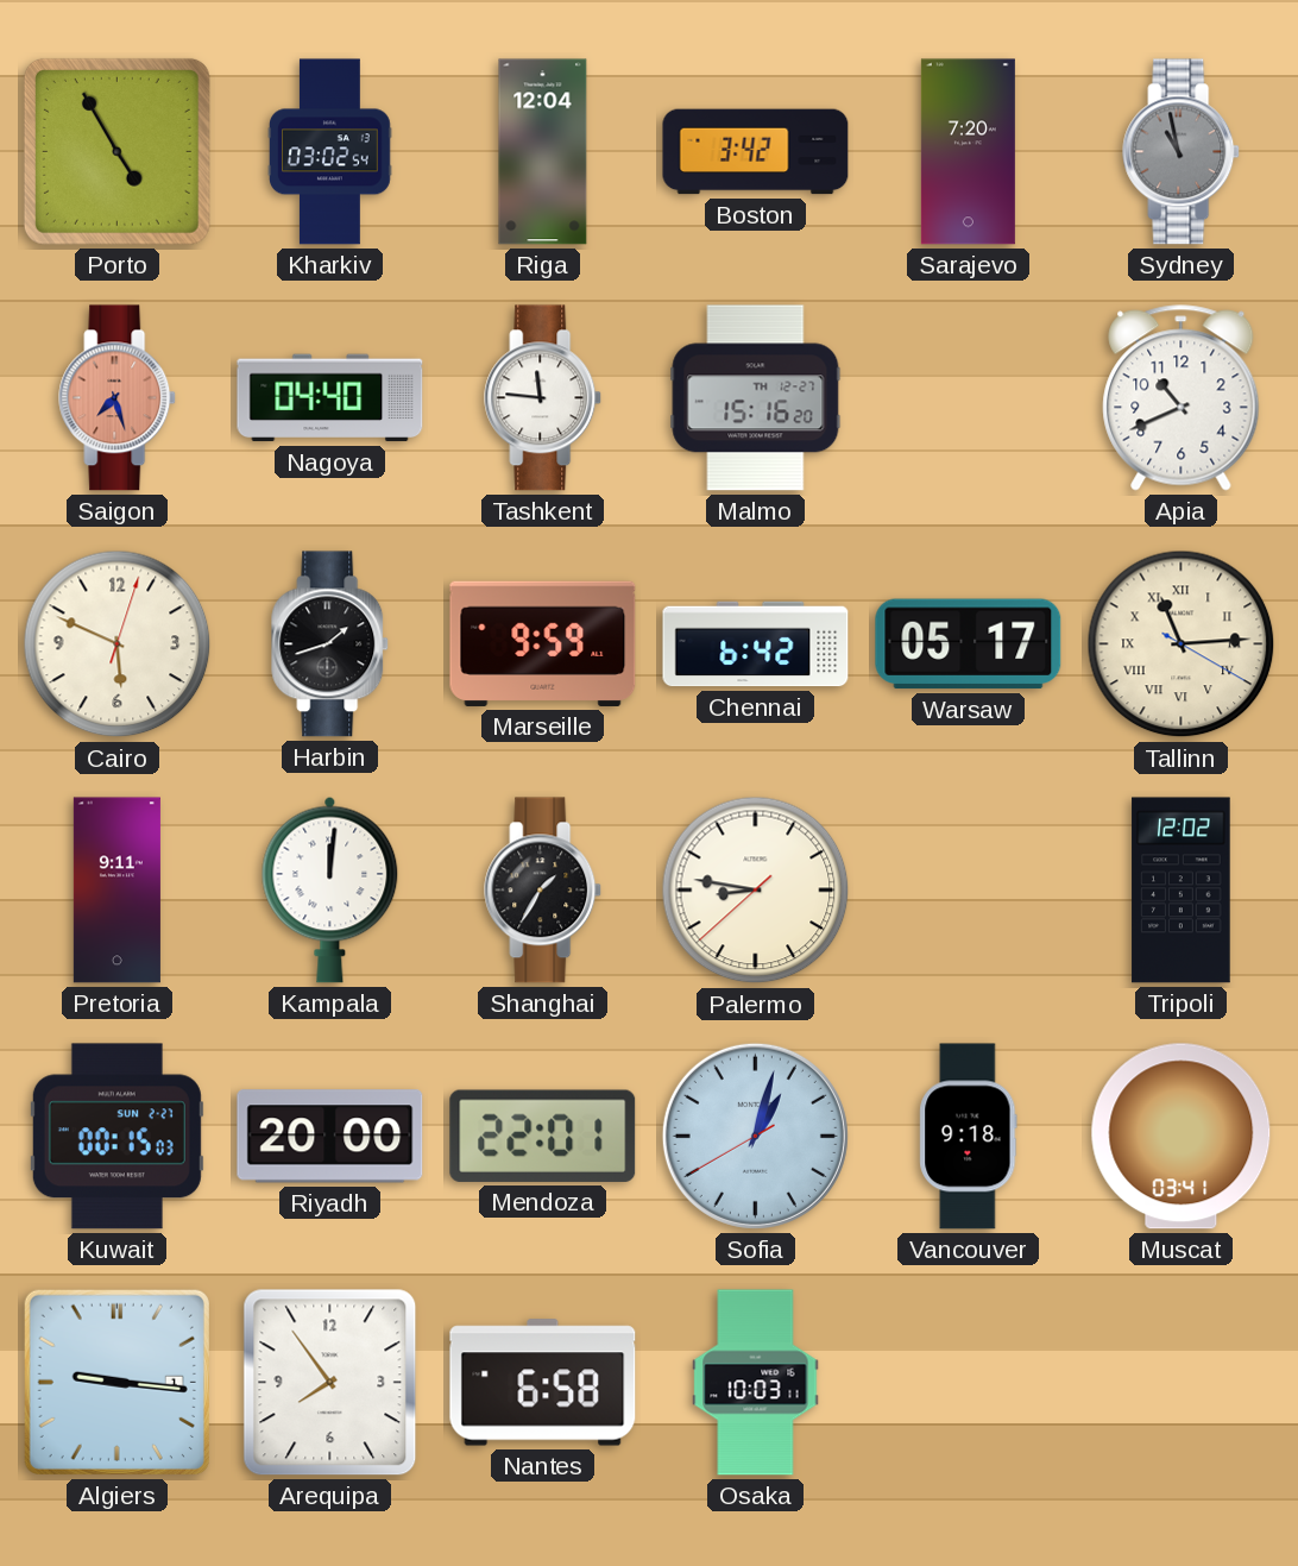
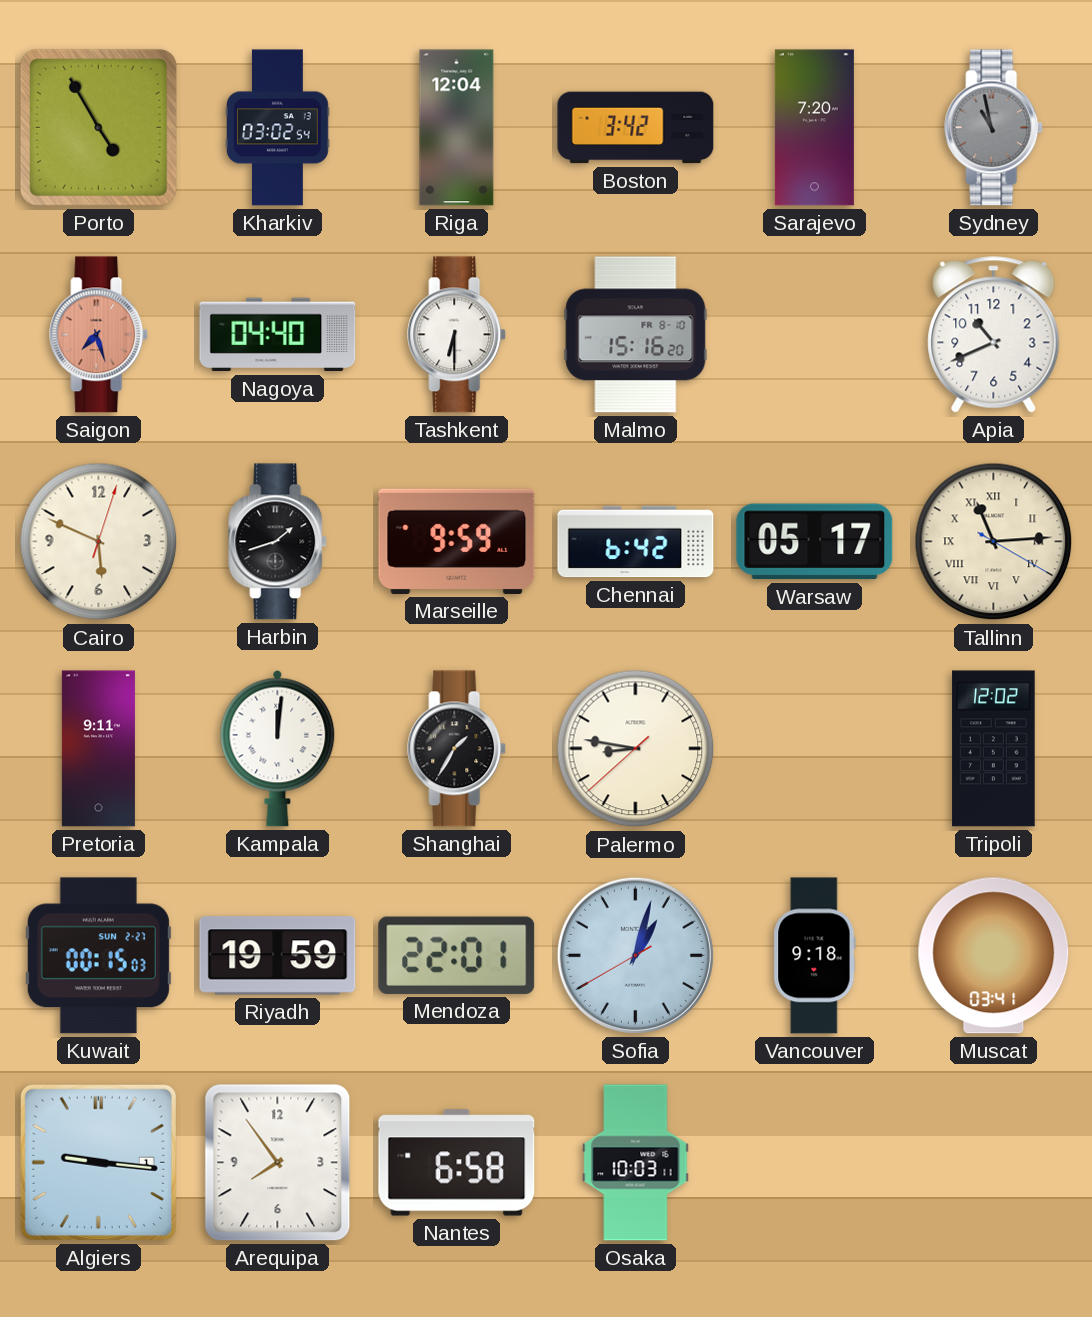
Tashkent: 11:46 -> 6:30
Malmo date: TH 12-27 -> FR 8-10
Riyadh: 20:00 -> 19:59
